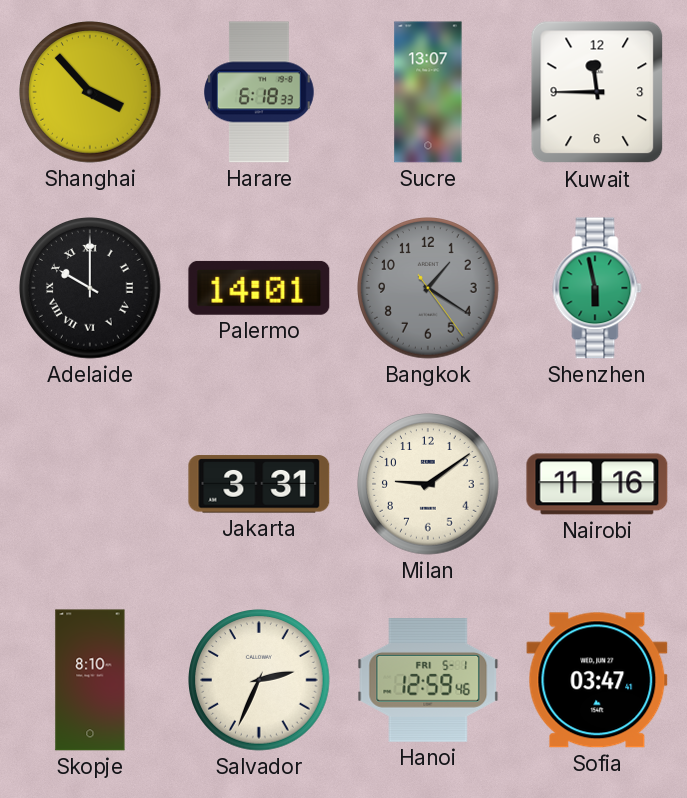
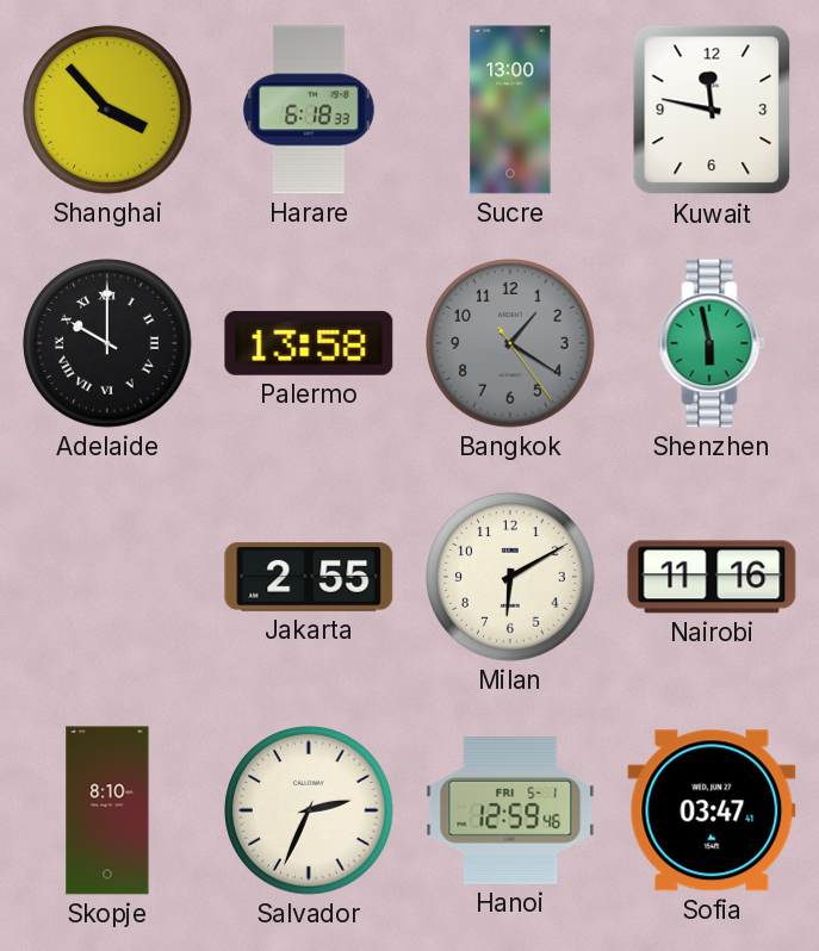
Sucre: 13:07 -> 13:00
Kuwait: 11:45 -> 11:47
Palermo: 14:01 -> 13:58
Jakarta: 3:31 -> 2:55
Milan: 9:09 -> 6:10
